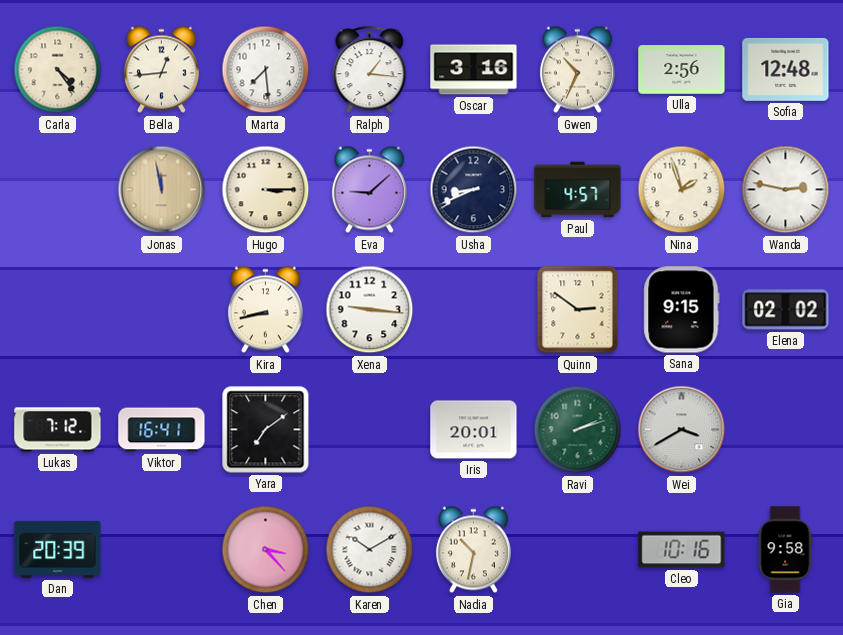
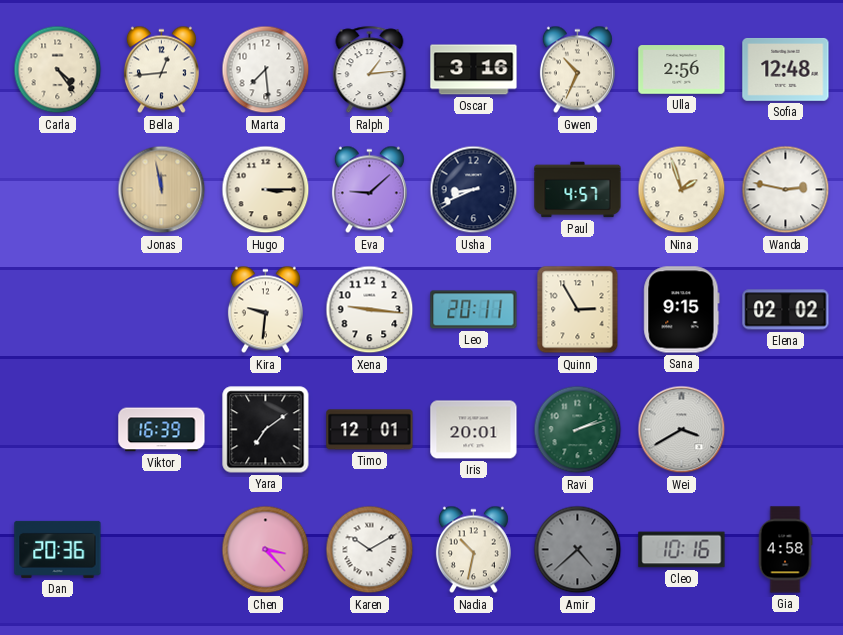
Ralph: 1:16 -> 1:14
Kira: 8:43 -> 9:31
Leo: none -> 20:11
Quinn: 2:51 -> 2:55
Lukas: 7:12 -> none
Viktor: 16:41 -> 16:39
Timo: none -> 12:01
Dan: 20:39 -> 20:36
Amir: none -> 4:38
Gia: 9:58 -> 4:58
